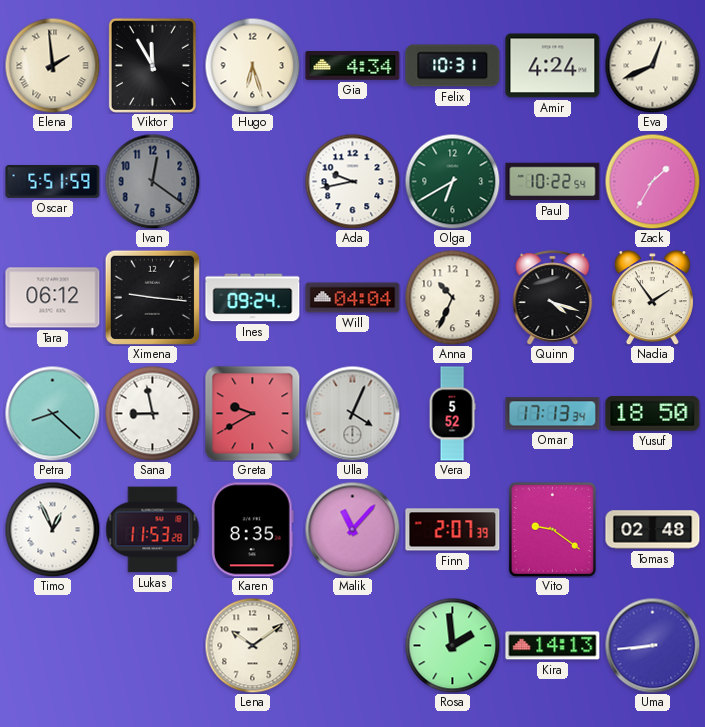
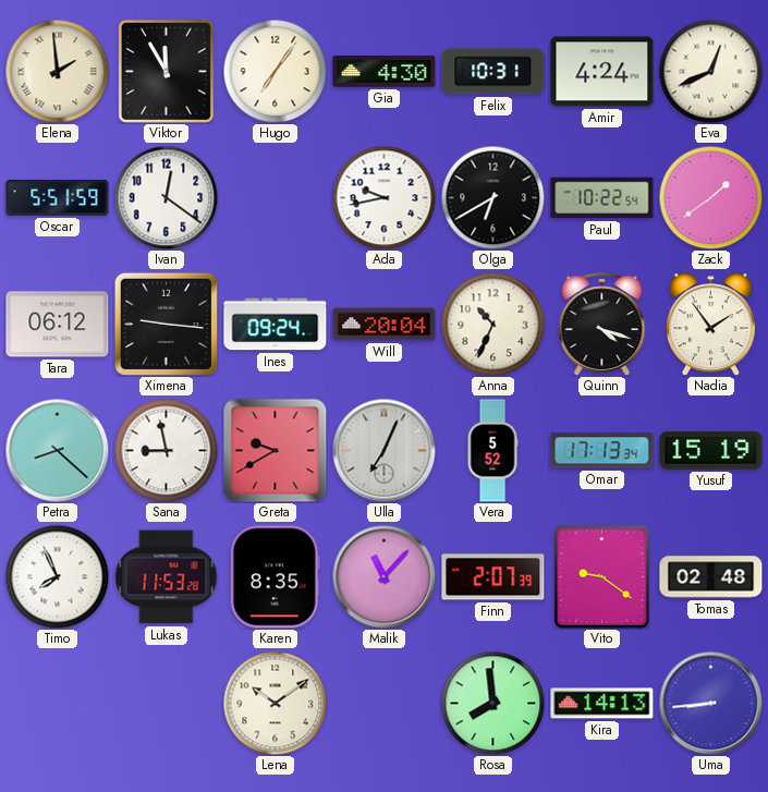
Hugo: 6:27 -> 7:06
Gia: 4:34 -> 4:30
Ivan dial: grey -> white
Olga dial: green -> black
Zack: 1:35 -> 1:39
Will: 04:04 -> 20:04
Ulla: 4:04 -> 7:04
Yusuf: 18:50 -> 15:19
Timo: 12:56 -> 7:56
Rosa: 1:59 -> 7:59
